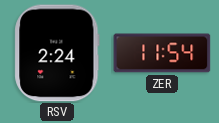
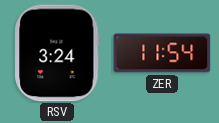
RSV: 2:24 -> 3:24
